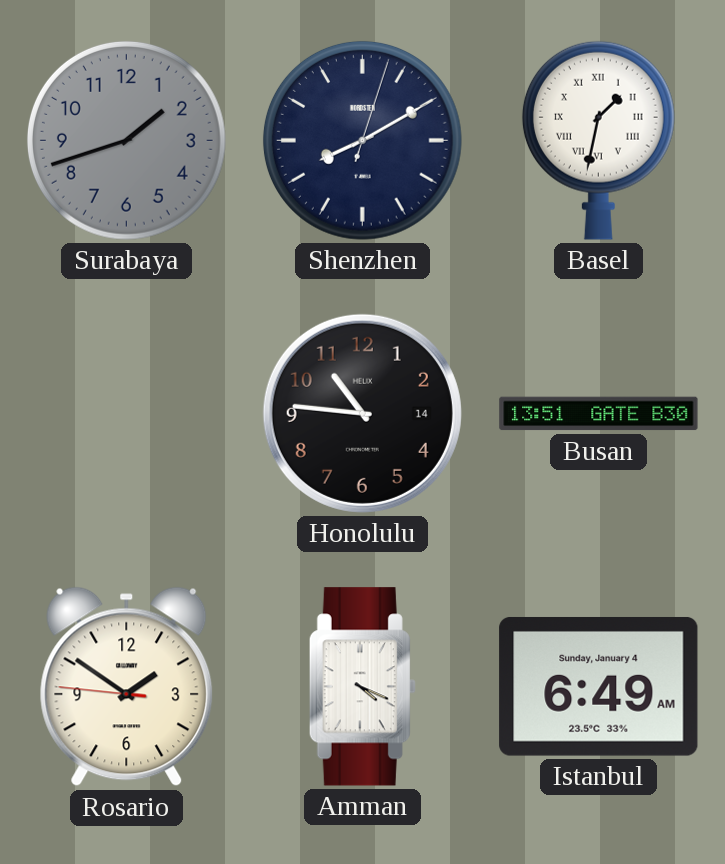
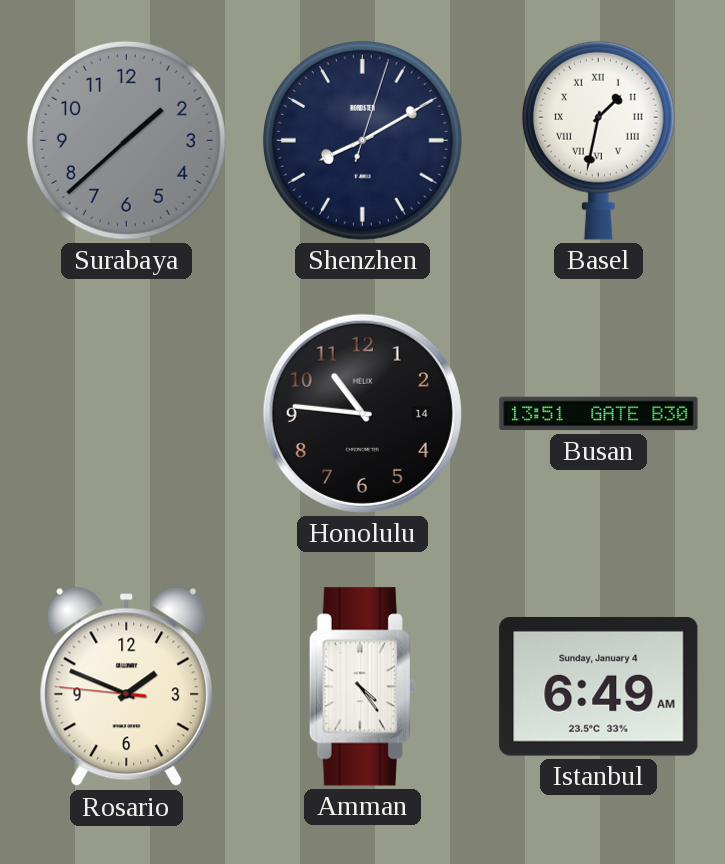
Surabaya: 1:42 -> 1:38
Rosario: 1:50 -> 1:48
Amman: 4:19 -> 4:24
